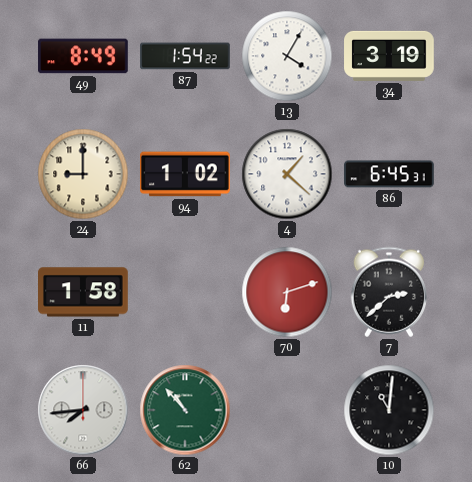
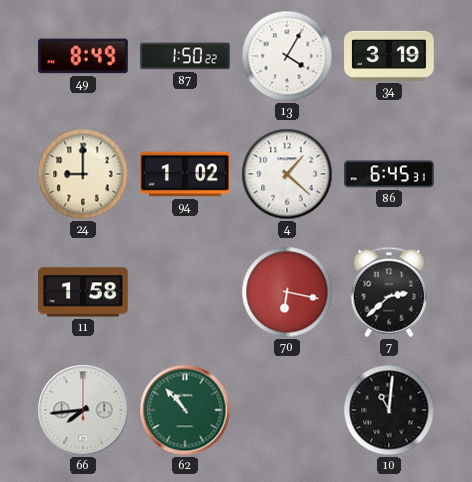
87: 1:54 -> 1:50
70: 6:12 -> 6:17
